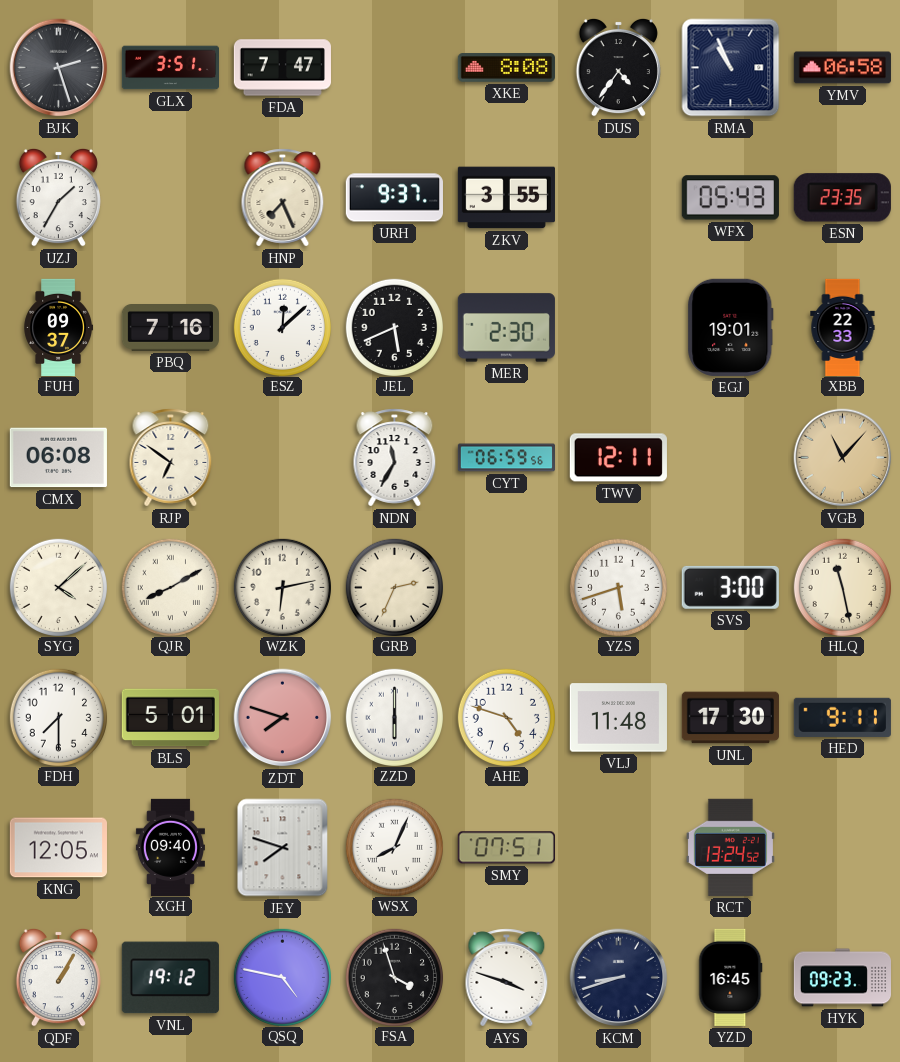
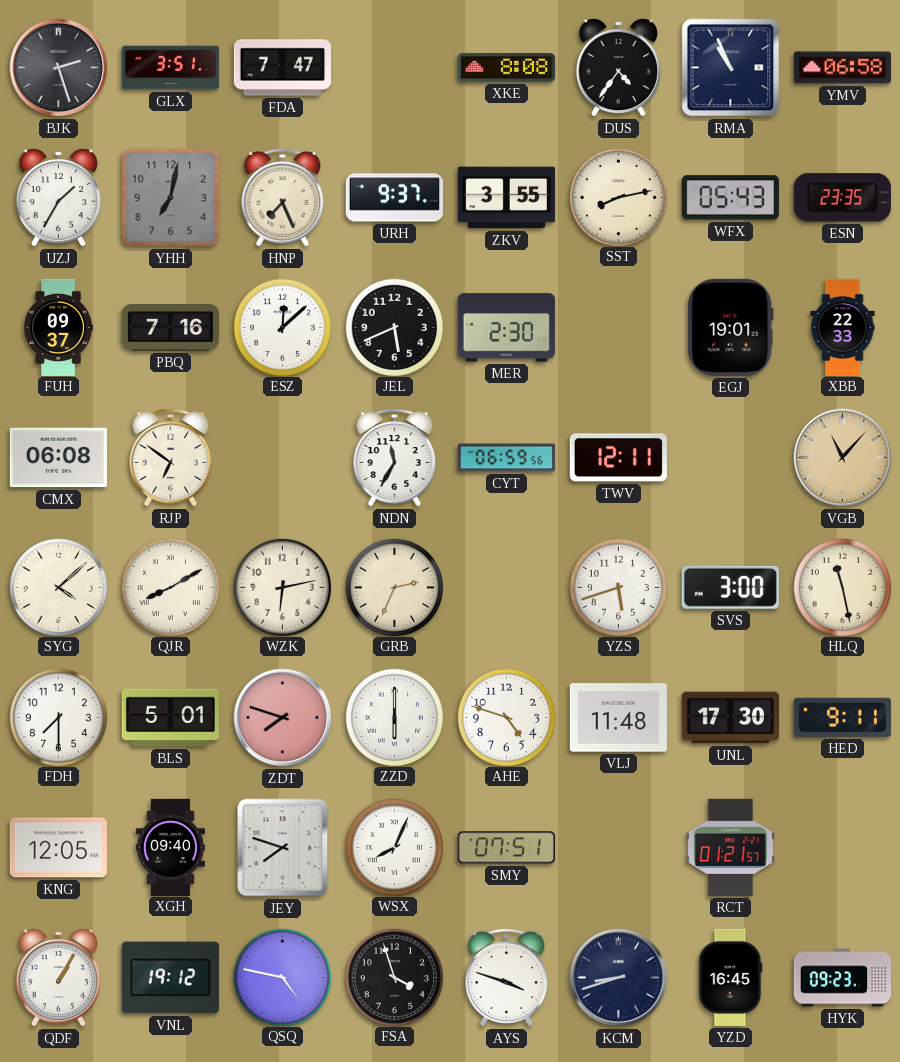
YHH: none -> 7:02
SST: none -> 8:13
RCT: 13:24 -> 01:21
